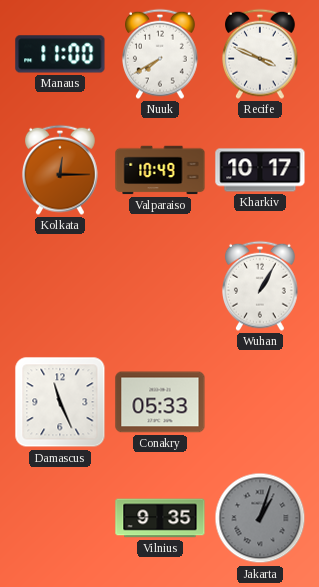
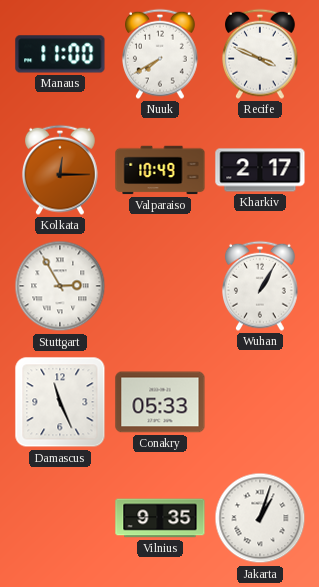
Kharkiv: 10:17 -> 2:17
Stuttgart: none -> 2:55
Jakarta dial: grey -> white
